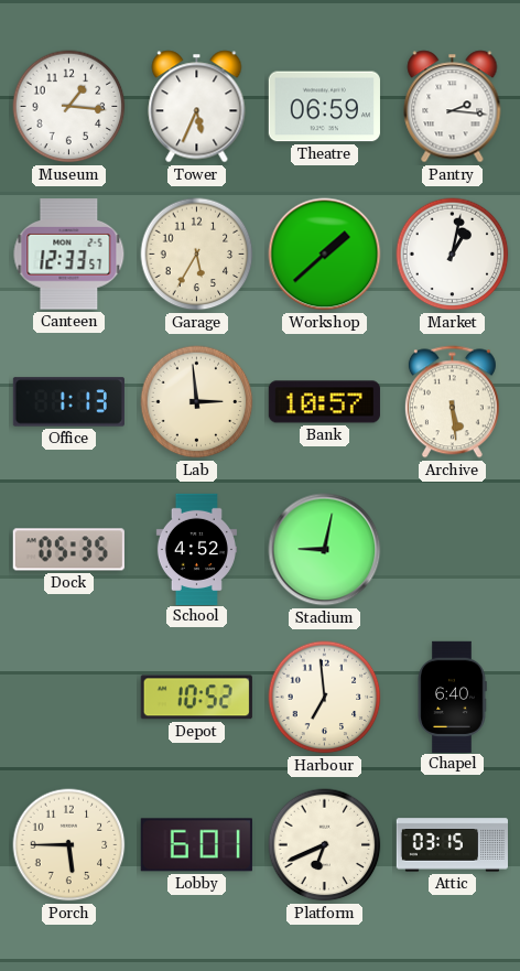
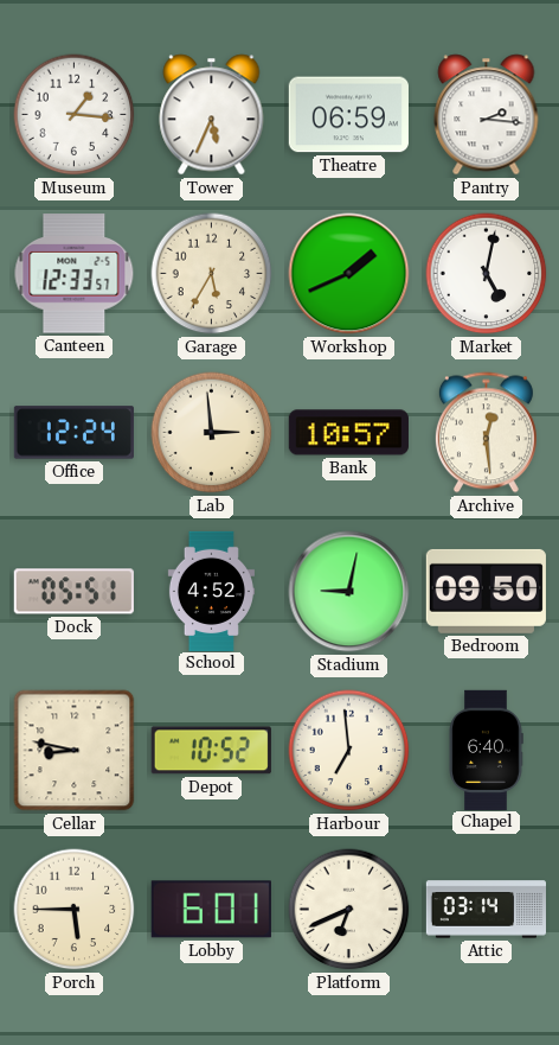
Workshop: 1:38 -> 1:41
Market: 1:02 -> 5:02
Office: 1:13 -> 12:24
Archive: 5:29 -> 12:29
Dock: 05:35 -> 05:51
Bedroom: none -> 09:50
Cellar: none -> 8:47
Attic: 03:15 -> 03:14
